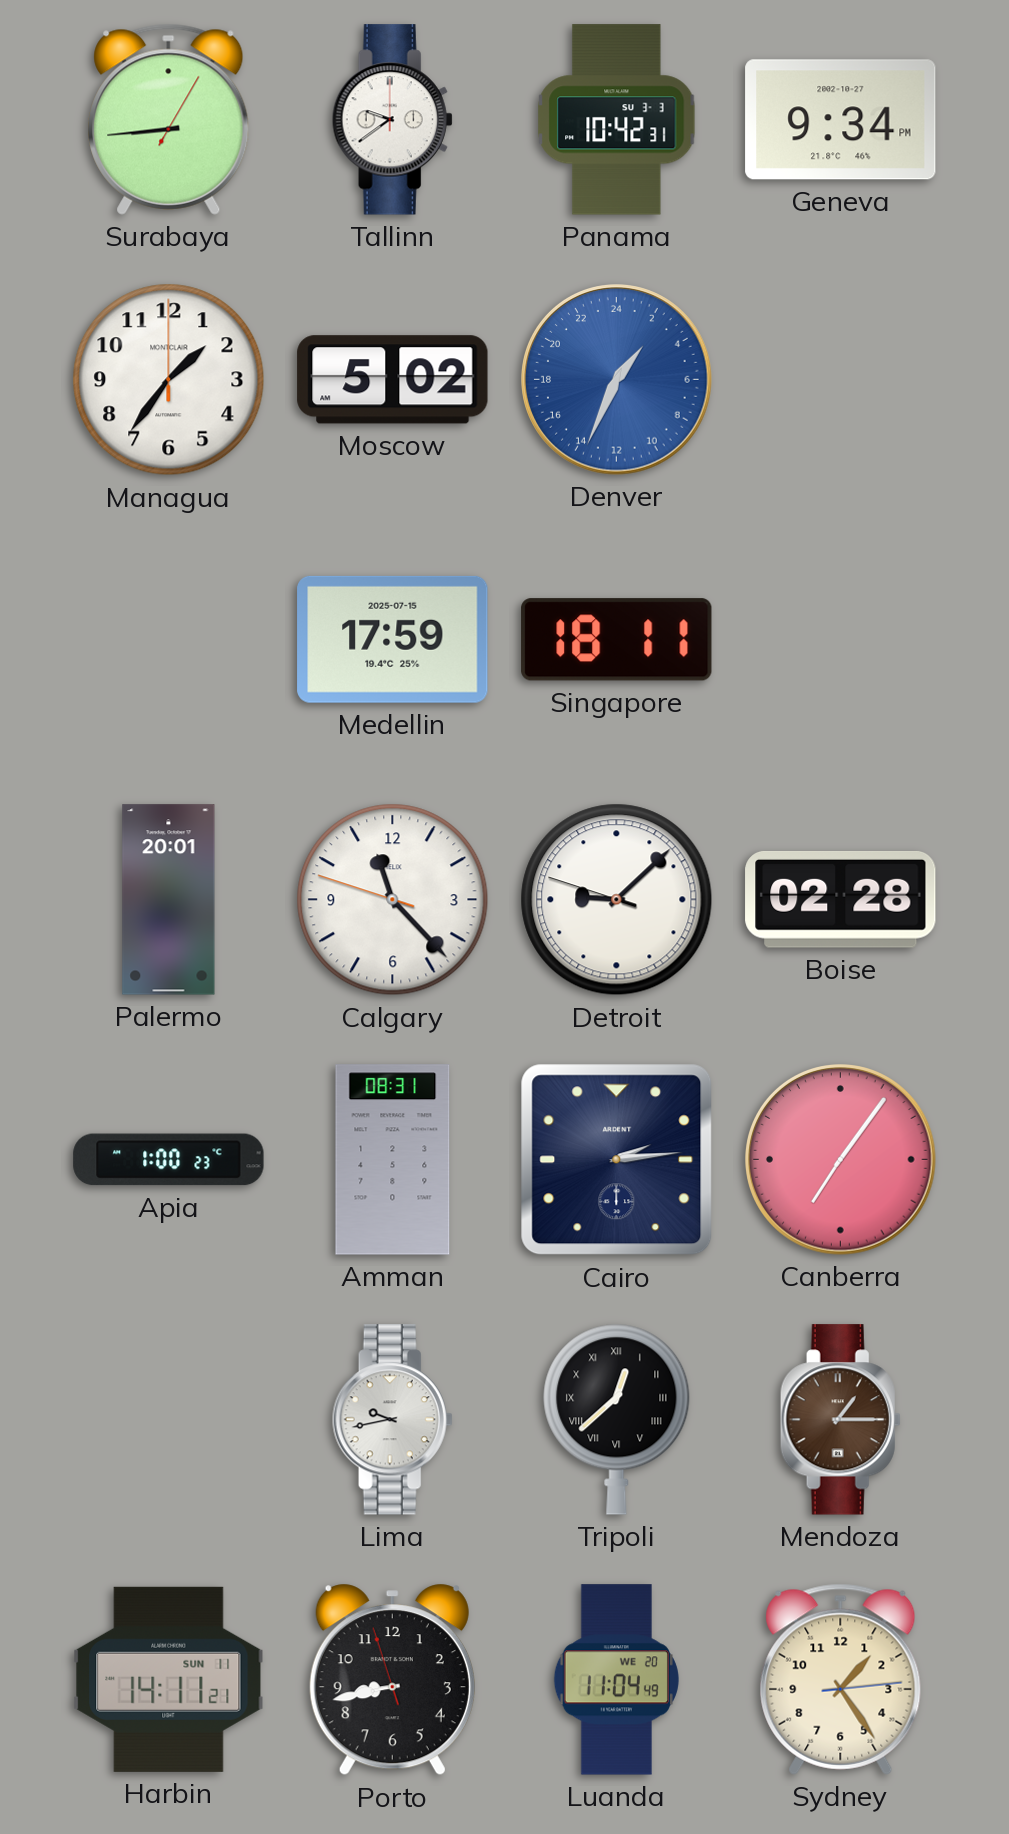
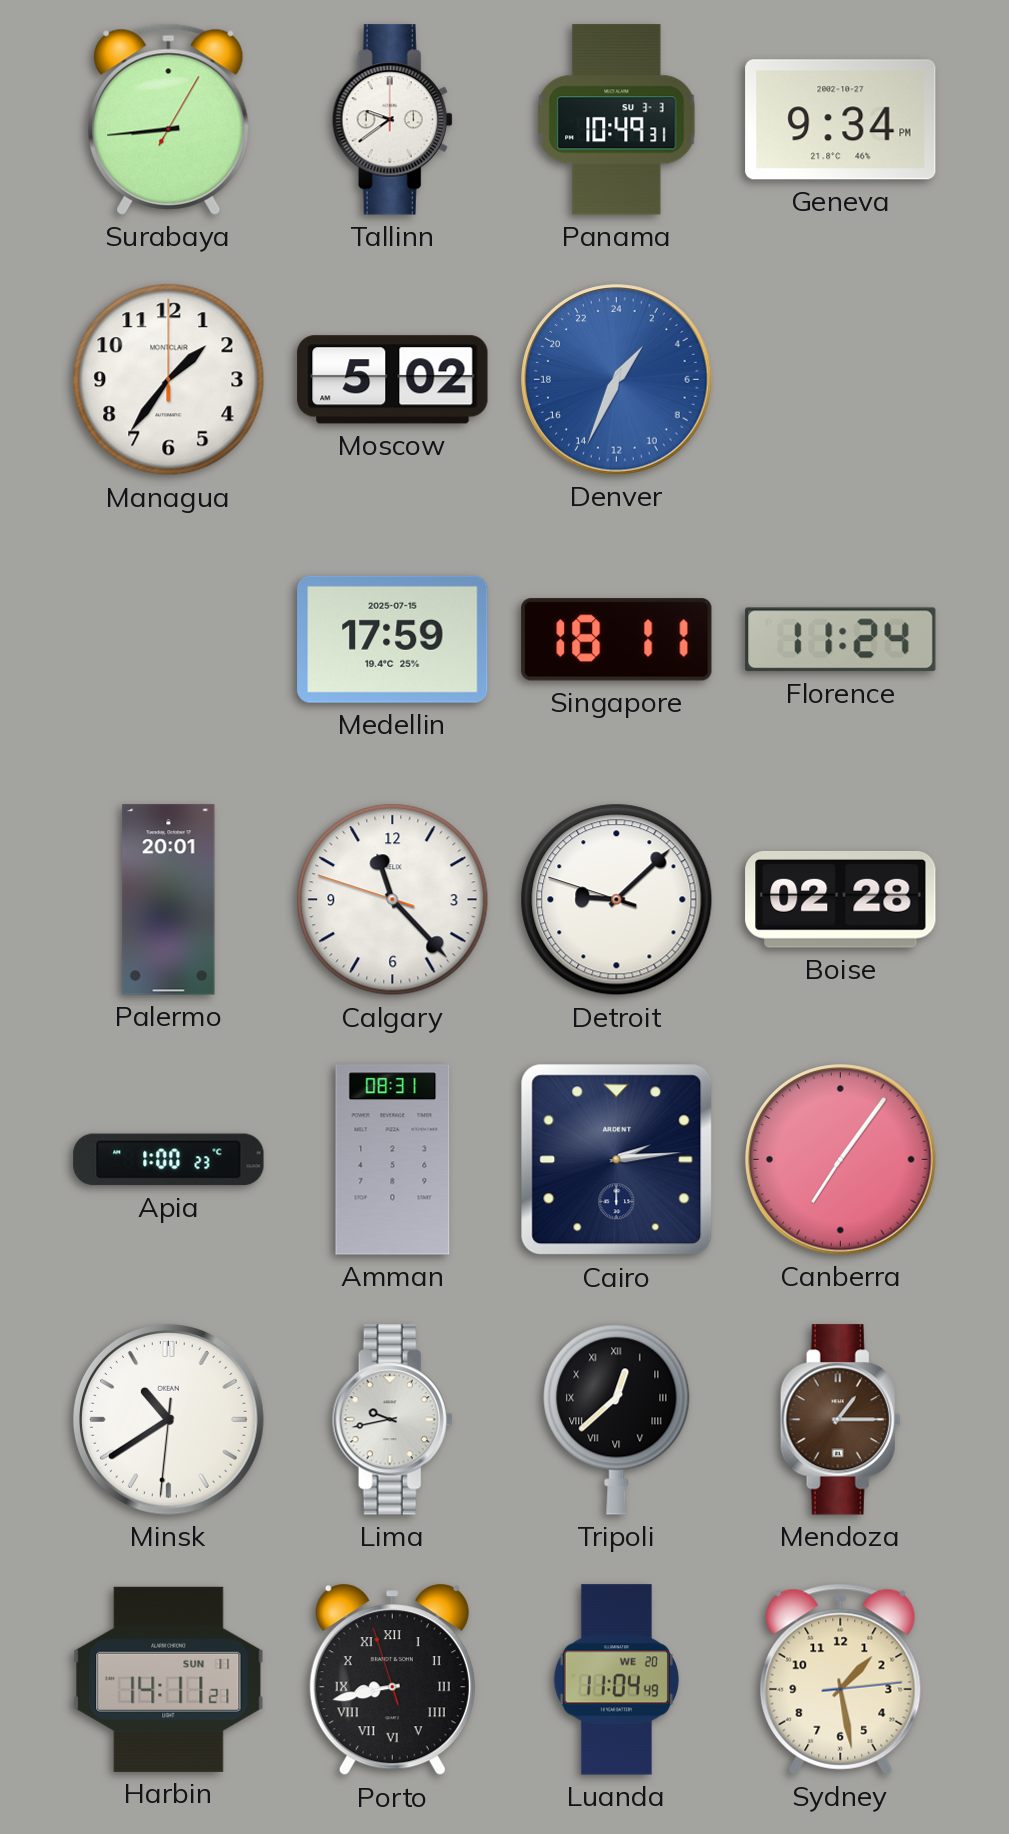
Panama: 10:42 -> 10:49
Florence: none -> 11:24
Minsk: none -> 10:39
Porto numerals: Arabic -> Roman
Sydney: 1:24 -> 1:28
